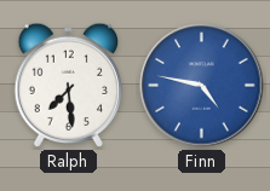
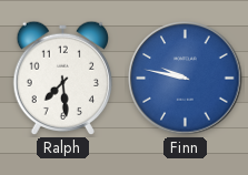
Finn: 4:47 -> 9:47
